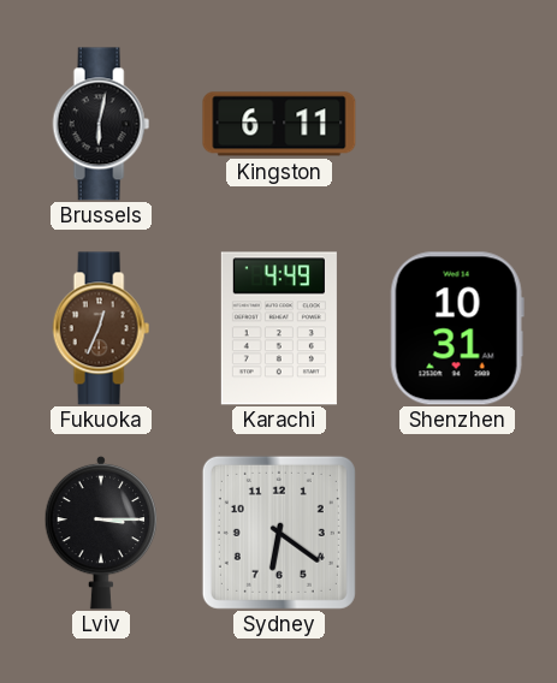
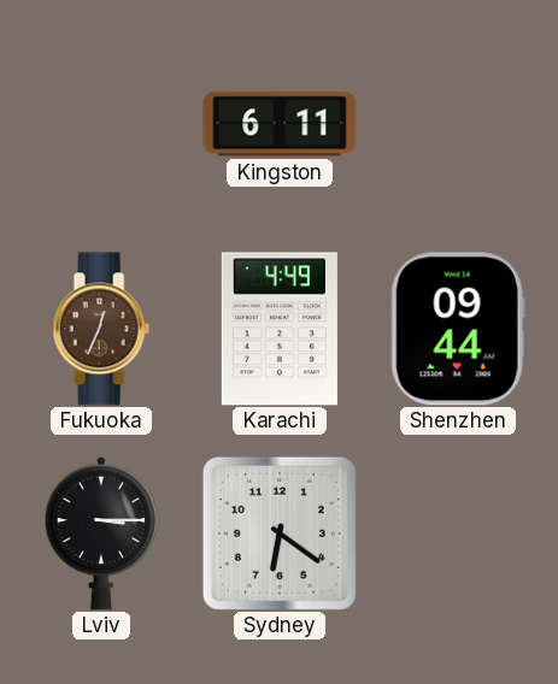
Brussels: 6:02 -> none
Shenzhen: 10:31 -> 09:44
